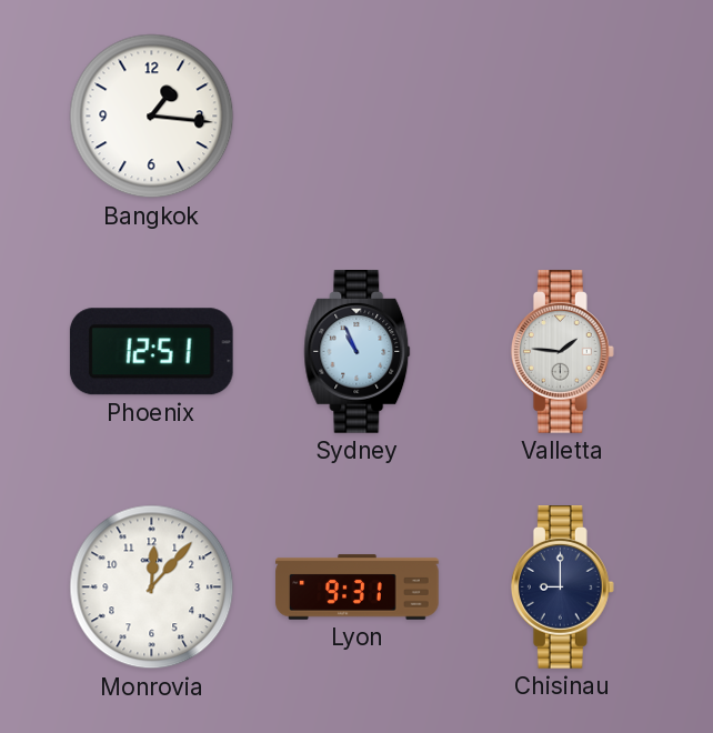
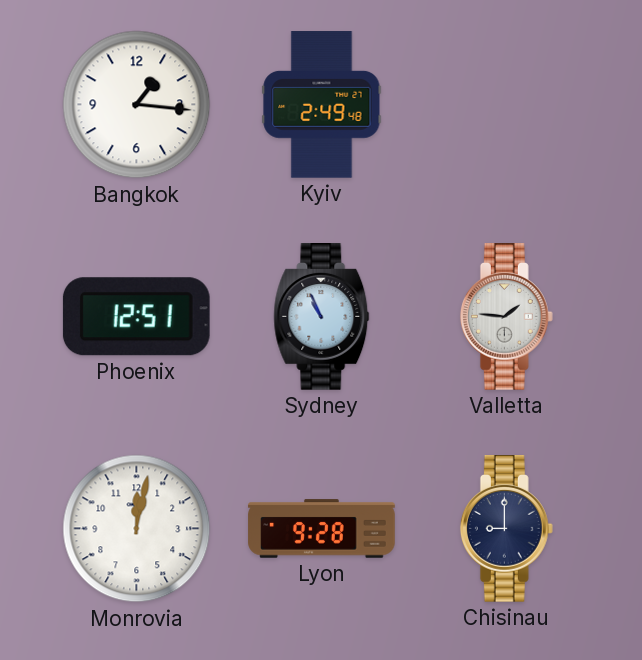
Kyiv: none -> 2:49
Monrovia: 12:07 -> 12:02
Lyon: 9:31 -> 9:28
